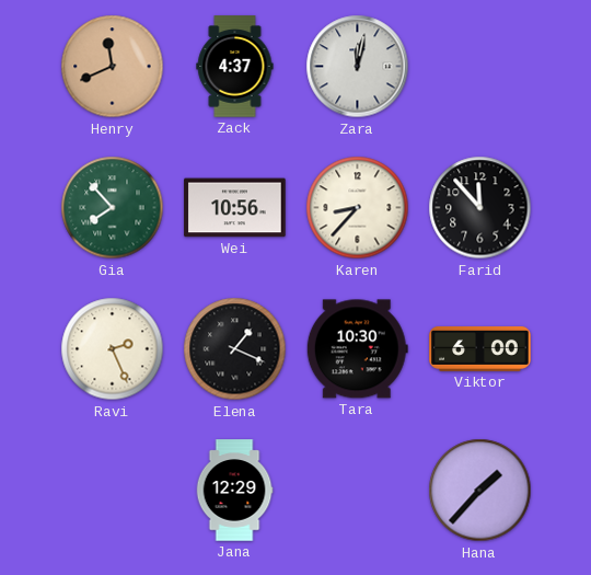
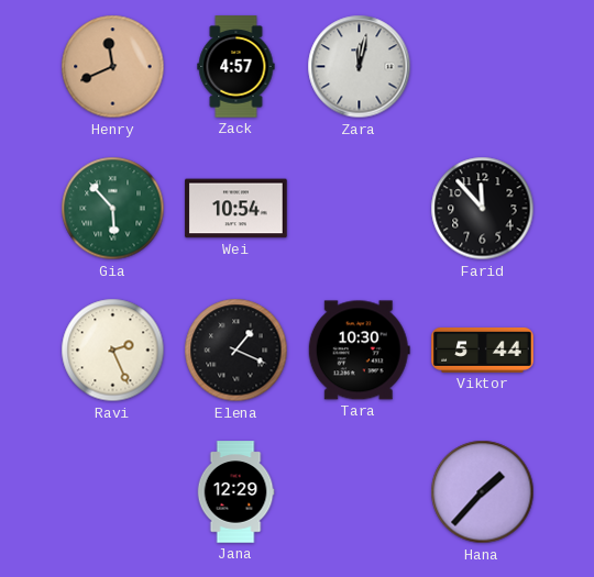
Zack: 4:37 -> 4:57
Gia: 7:53 -> 5:53
Wei: 10:56 -> 10:54
Karen: 8:37 -> none
Viktor: 6:00 -> 5:44
